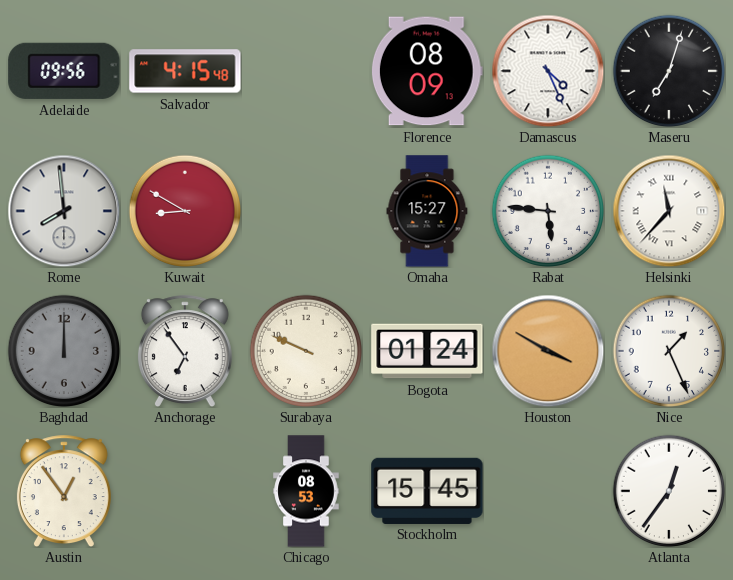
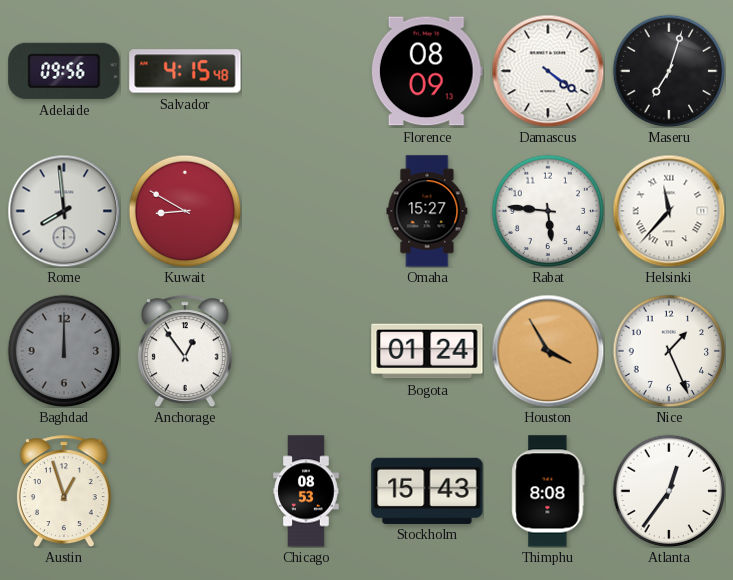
Damascus: 4:26 -> 4:21
Anchorage: 6:54 -> 12:54
Surabaya: 9:49 -> none
Houston: 3:50 -> 3:55
Austin: 12:54 -> 12:57
Stockholm: 15:45 -> 15:43
Thimphu: none -> 8:08
